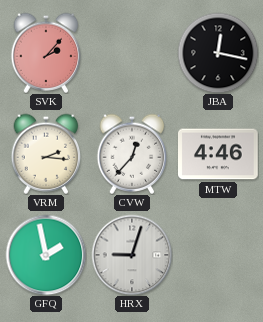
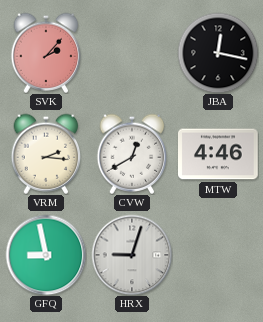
CVW: 12:37 -> 12:40
GFQ: 1:58 -> 8:58
